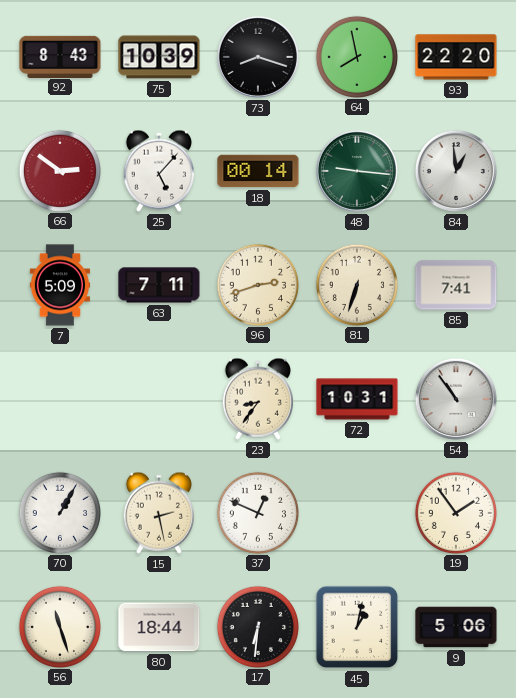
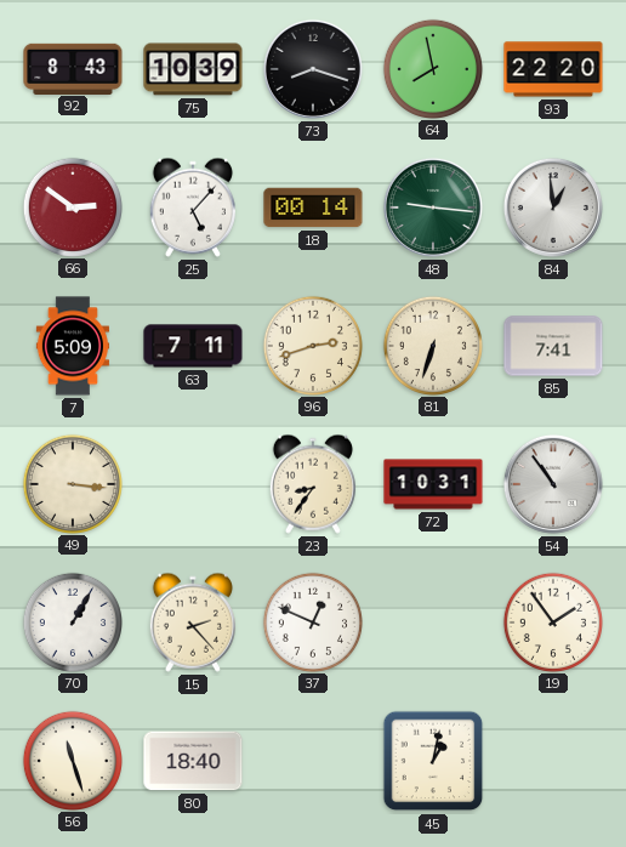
49: none -> 3:16
15: 2:28 -> 2:23
80: 18:44 -> 18:40
17: 6:31 -> none
9: 5:06 -> none
